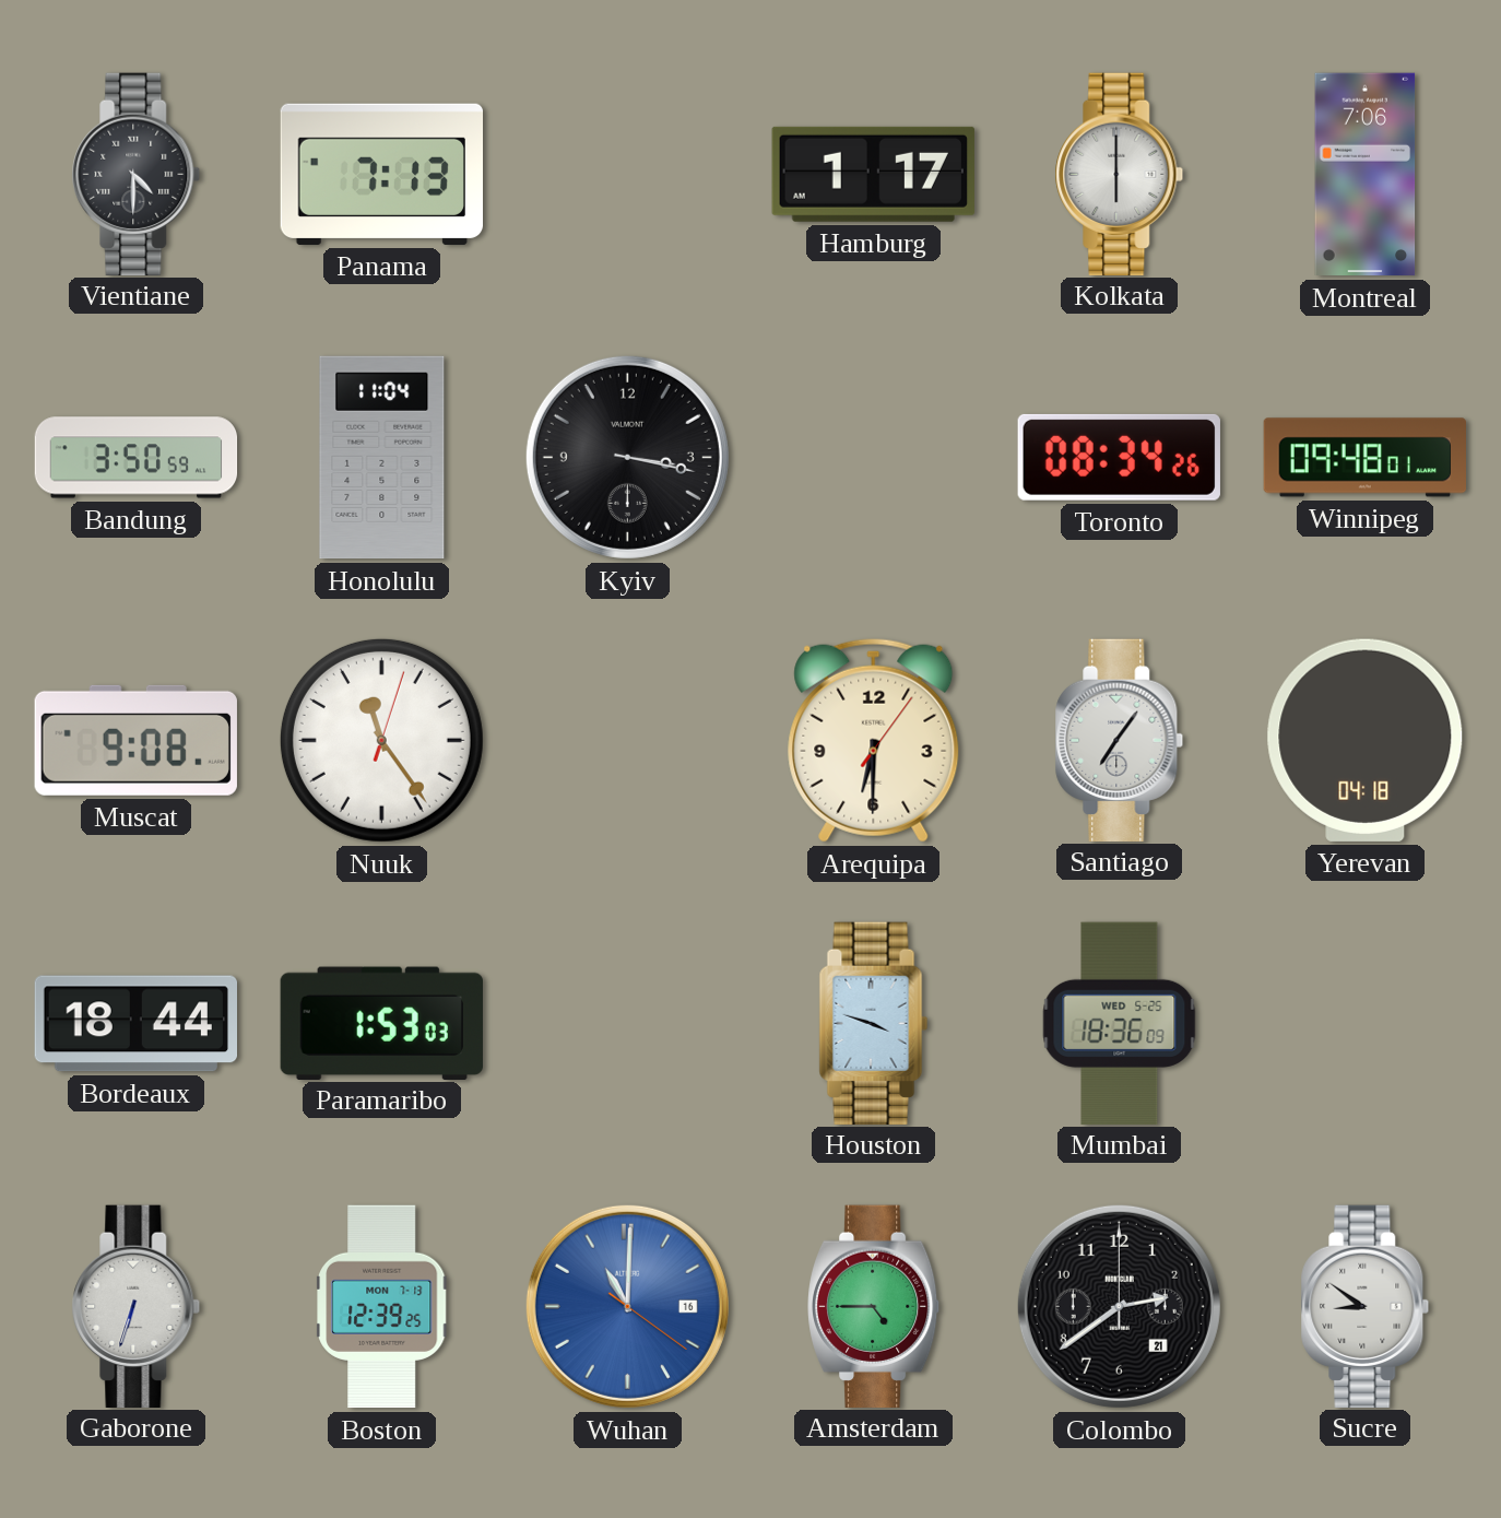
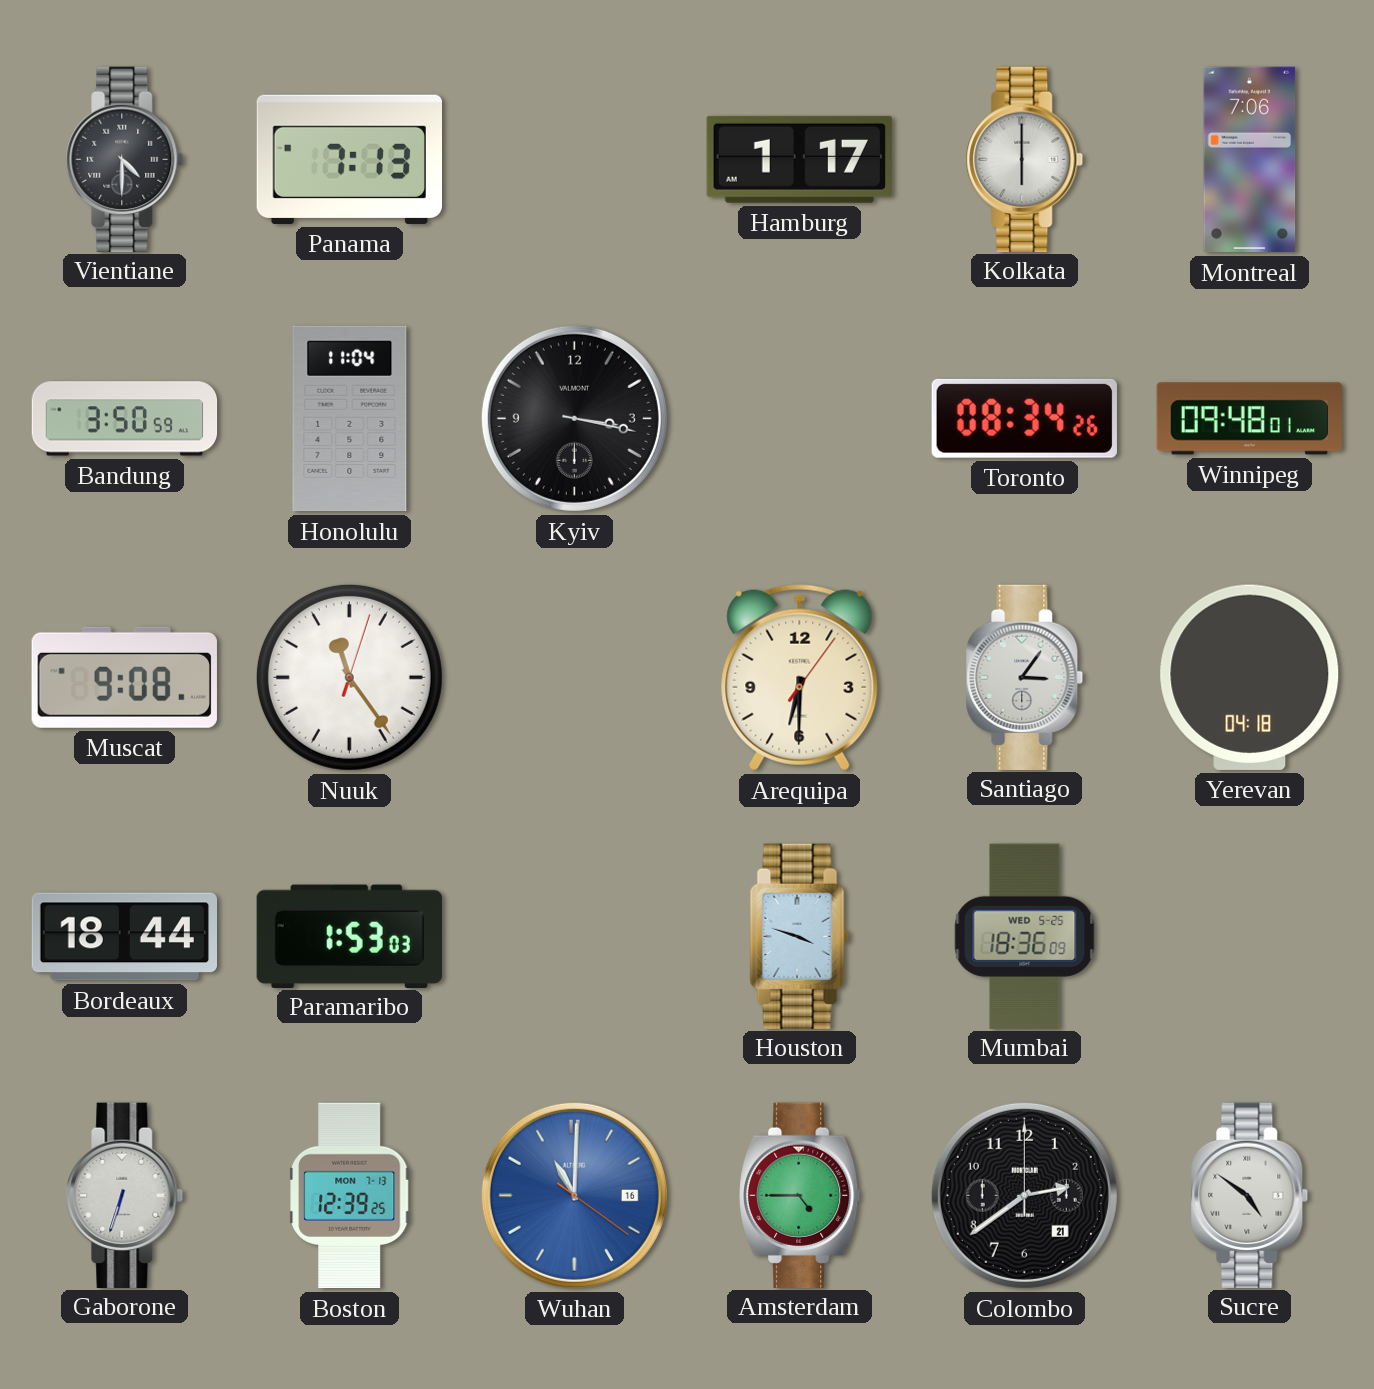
Santiago: 7:06 -> 3:06
Sucre: 8:51 -> 4:51
